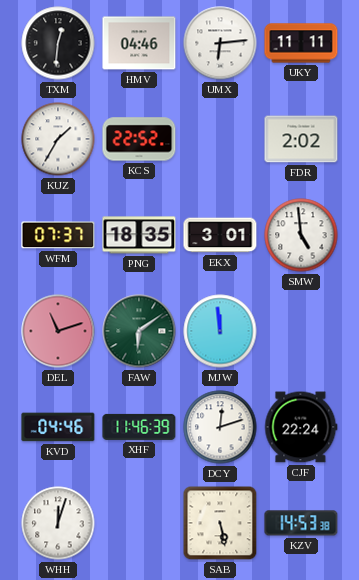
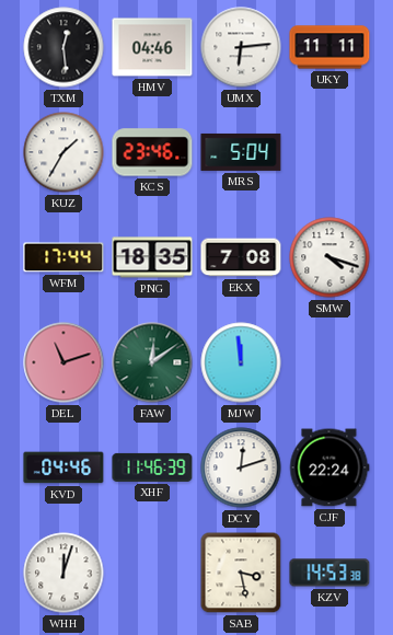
TXM: 12:31 -> 12:29
KCS: 22:52 -> 23:46
MRS: none -> 5:04
FDR: 2:02 -> none
WFM: 07:37 -> 17:44
EKX: 3:01 -> 7:08
SMW: 4:59 -> 4:18
FAW: 6:09 -> 12:09
SAB: 5:28 -> 3:28
